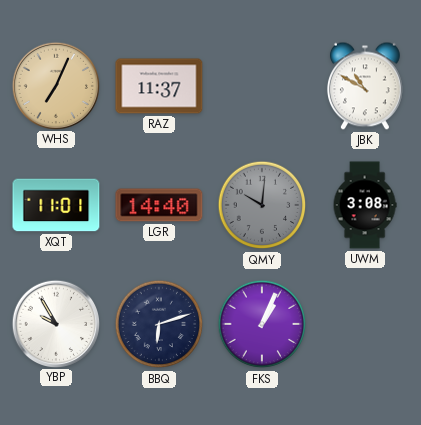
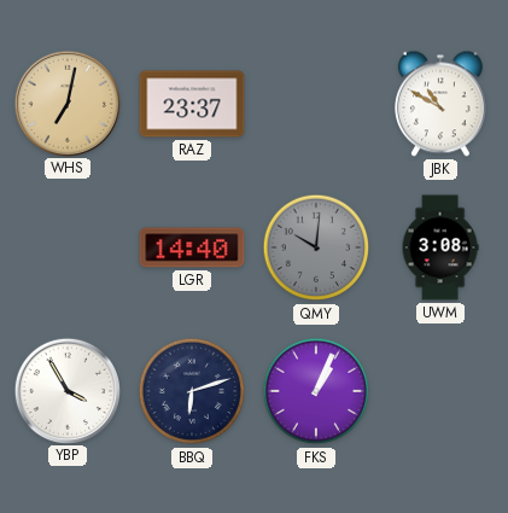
WHS: 7:04 -> 7:02
RAZ: 11:37 -> 23:37
XQT: 11:01 -> none
YBP: 9:55 -> 3:55
